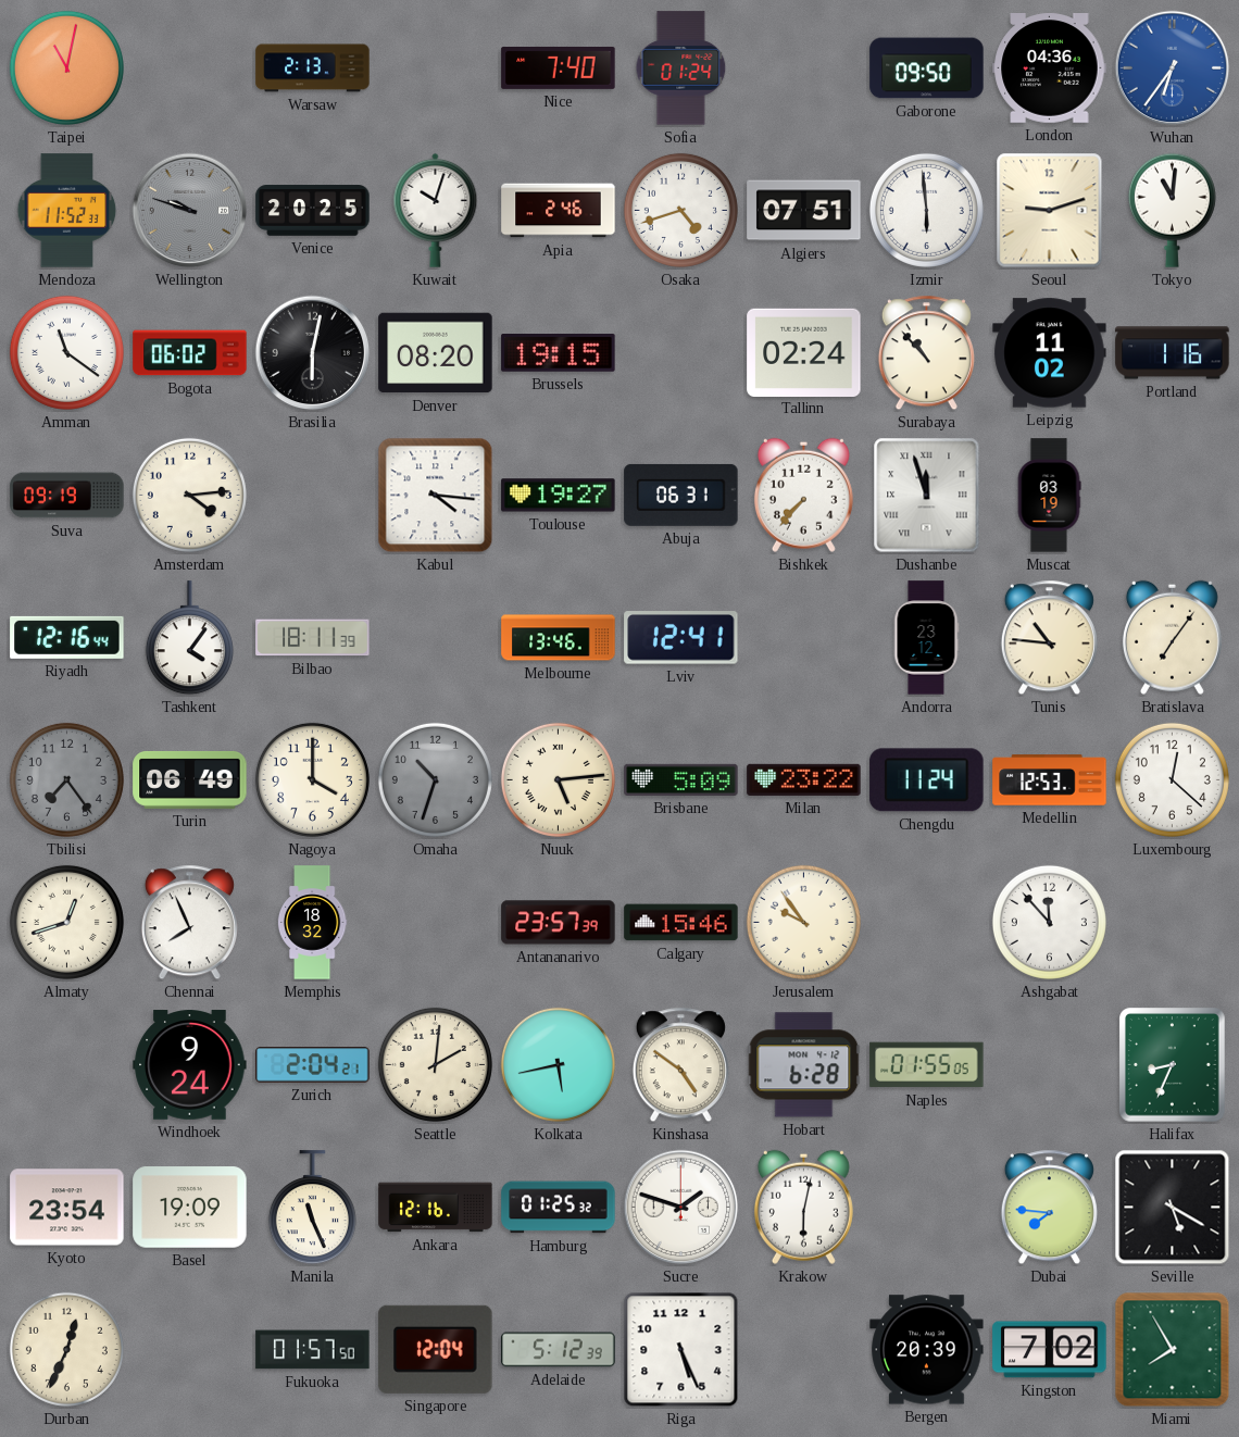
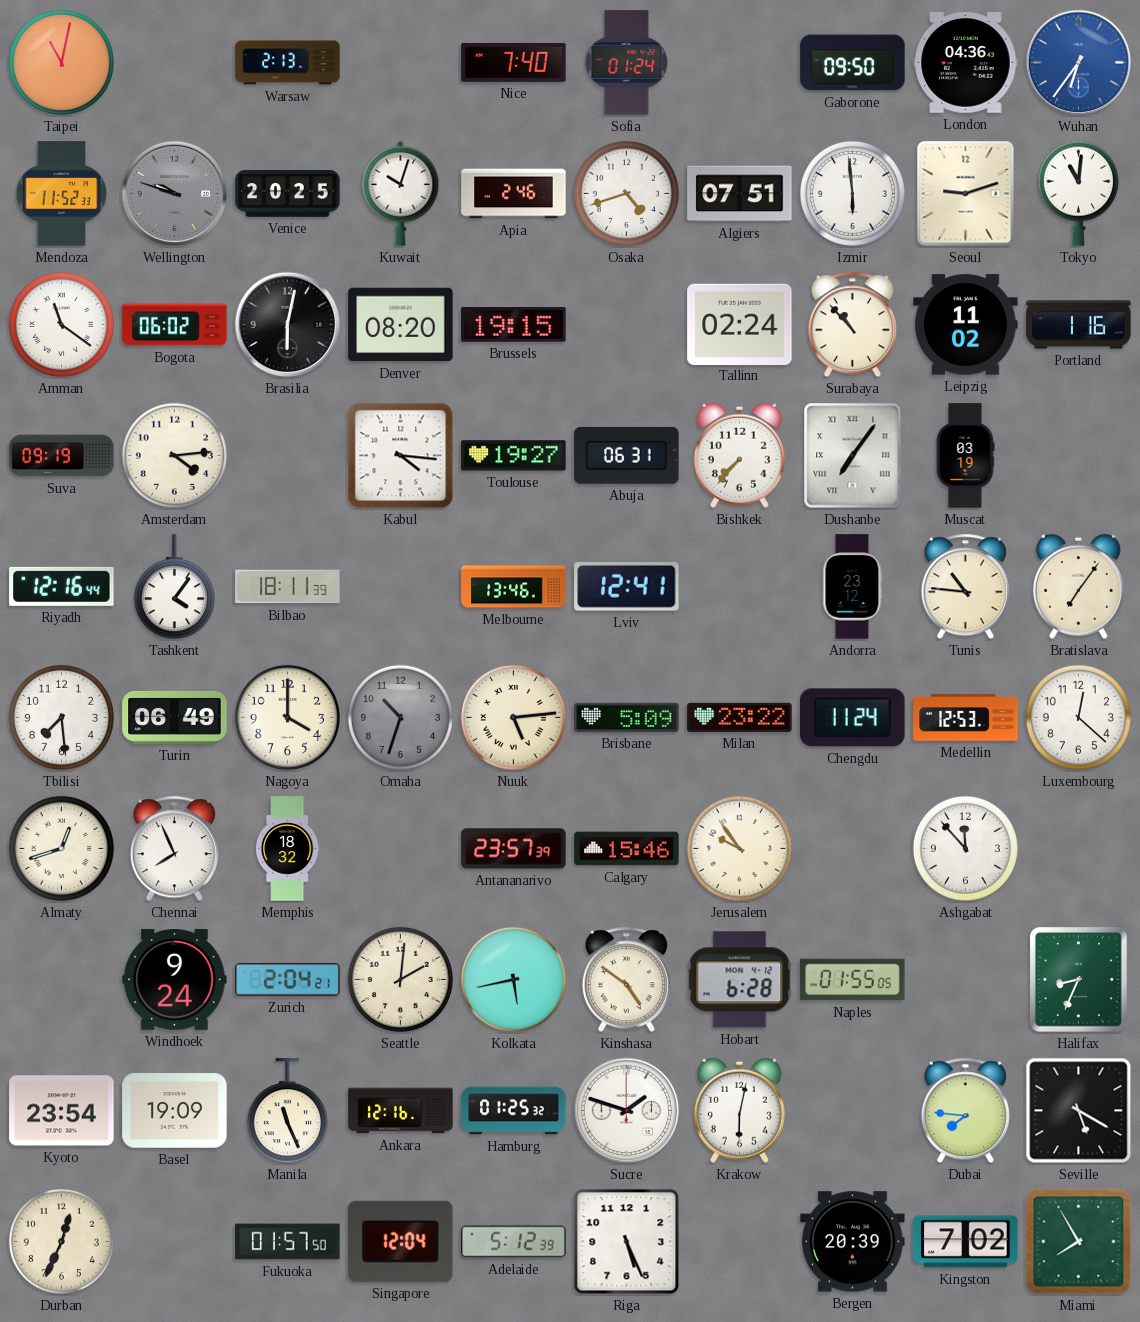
Dushanbe: 11:57 -> 7:06
Tbilisi: 7:24 -> 7:29
Tbilisi dial: grey -> white
